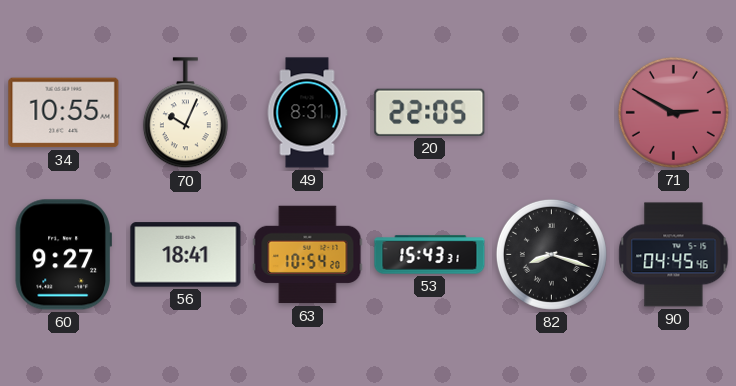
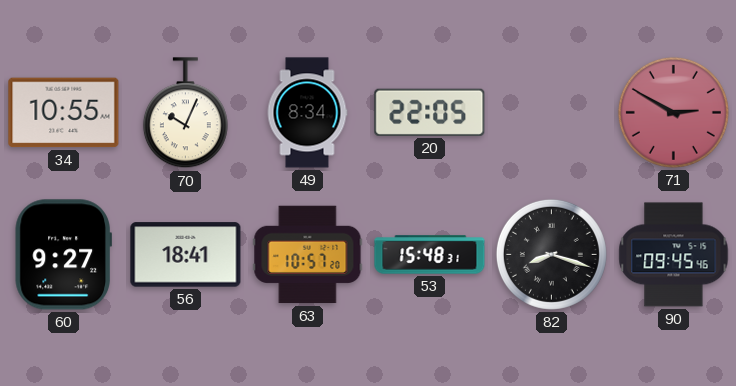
49: 8:31 -> 8:34
63: 10:54 -> 10:57
53: 15:43 -> 15:48
90: 04:45 -> 09:45
